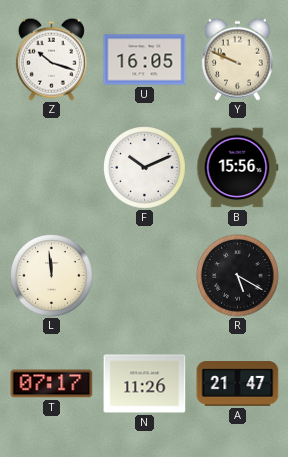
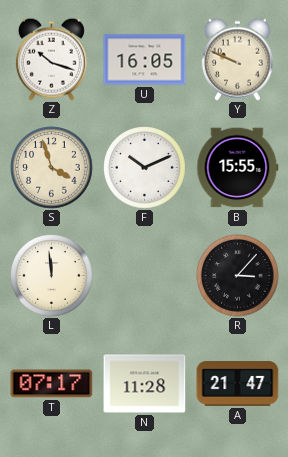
S: none -> 3:57
B: 15:56 -> 15:55
R: 5:20 -> 3:07
N: 11:26 -> 11:28
